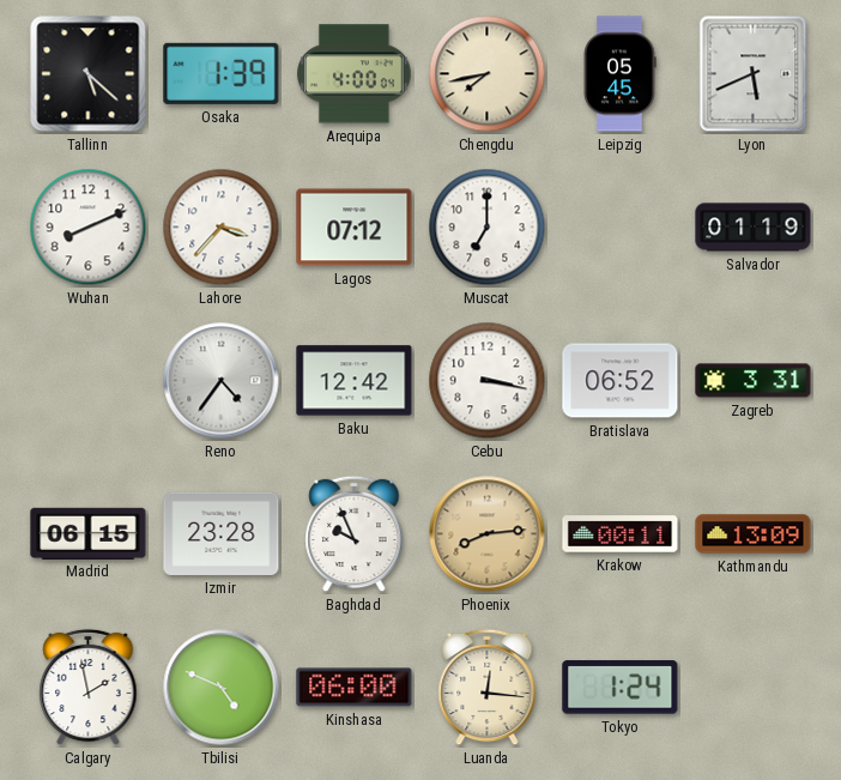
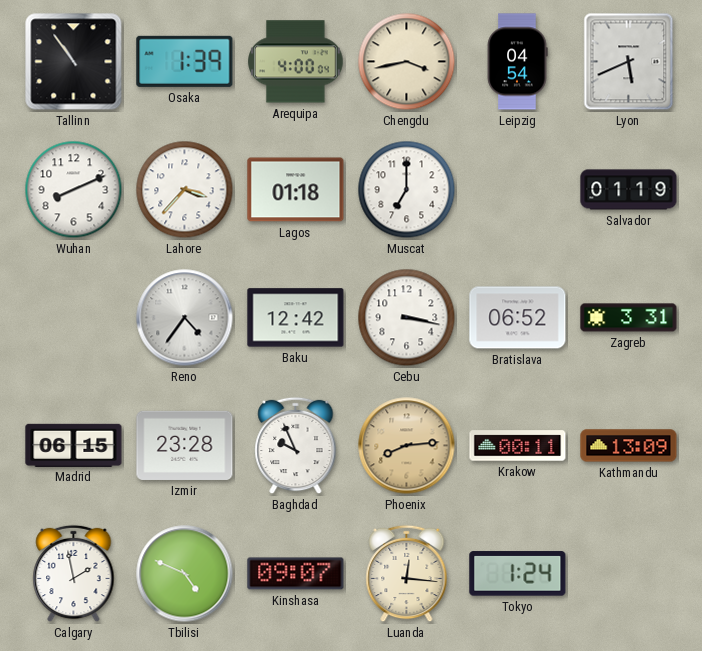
Tallinn: 5:22 -> 10:54
Chengdu: 7:43 -> 3:43
Leipzig: 05:45 -> 04:54
Lagos: 07:12 -> 01:18
Kinshasa: 06:00 -> 09:07
